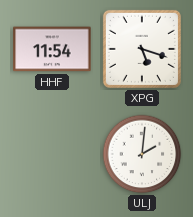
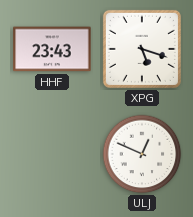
HHF: 11:54 -> 23:43
ULJ: 2:01 -> 12:49
